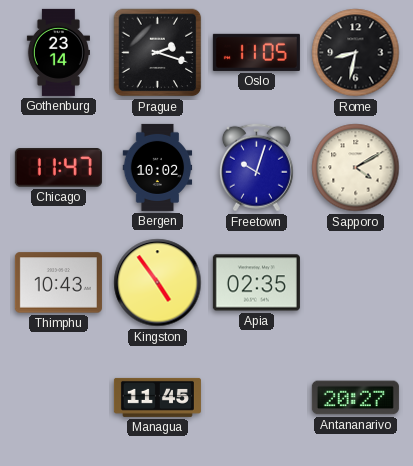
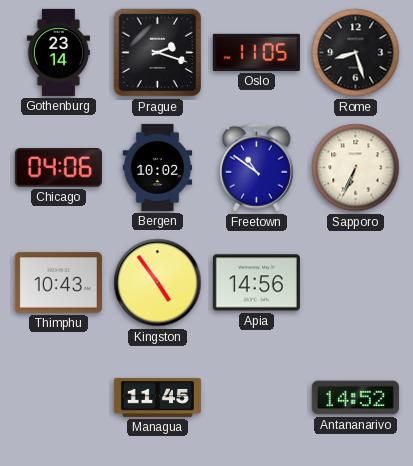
Rome: 8:32 -> 8:27
Chicago: 11:47 -> 04:06
Freetown: 10:03 -> 10:51
Sapporo: 4:10 -> 6:34
Apia: 02:35 -> 14:56
Antananarivo: 20:27 -> 14:52
